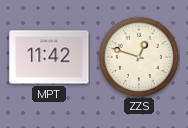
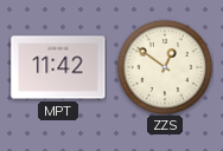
ZZS: 12:48 -> 12:51
